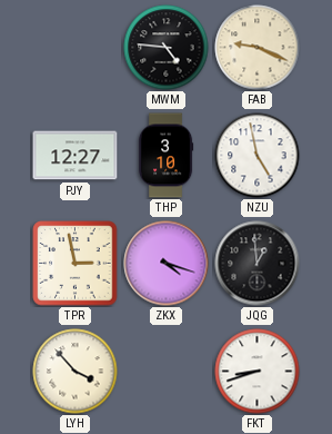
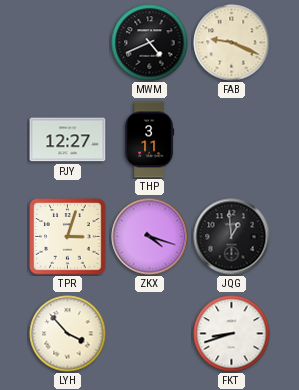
MWM: 4:46 -> 4:41
THP: 3:10 -> 3:11
NZU: 4:58 -> none
TPR: 2:58 -> 3:03
